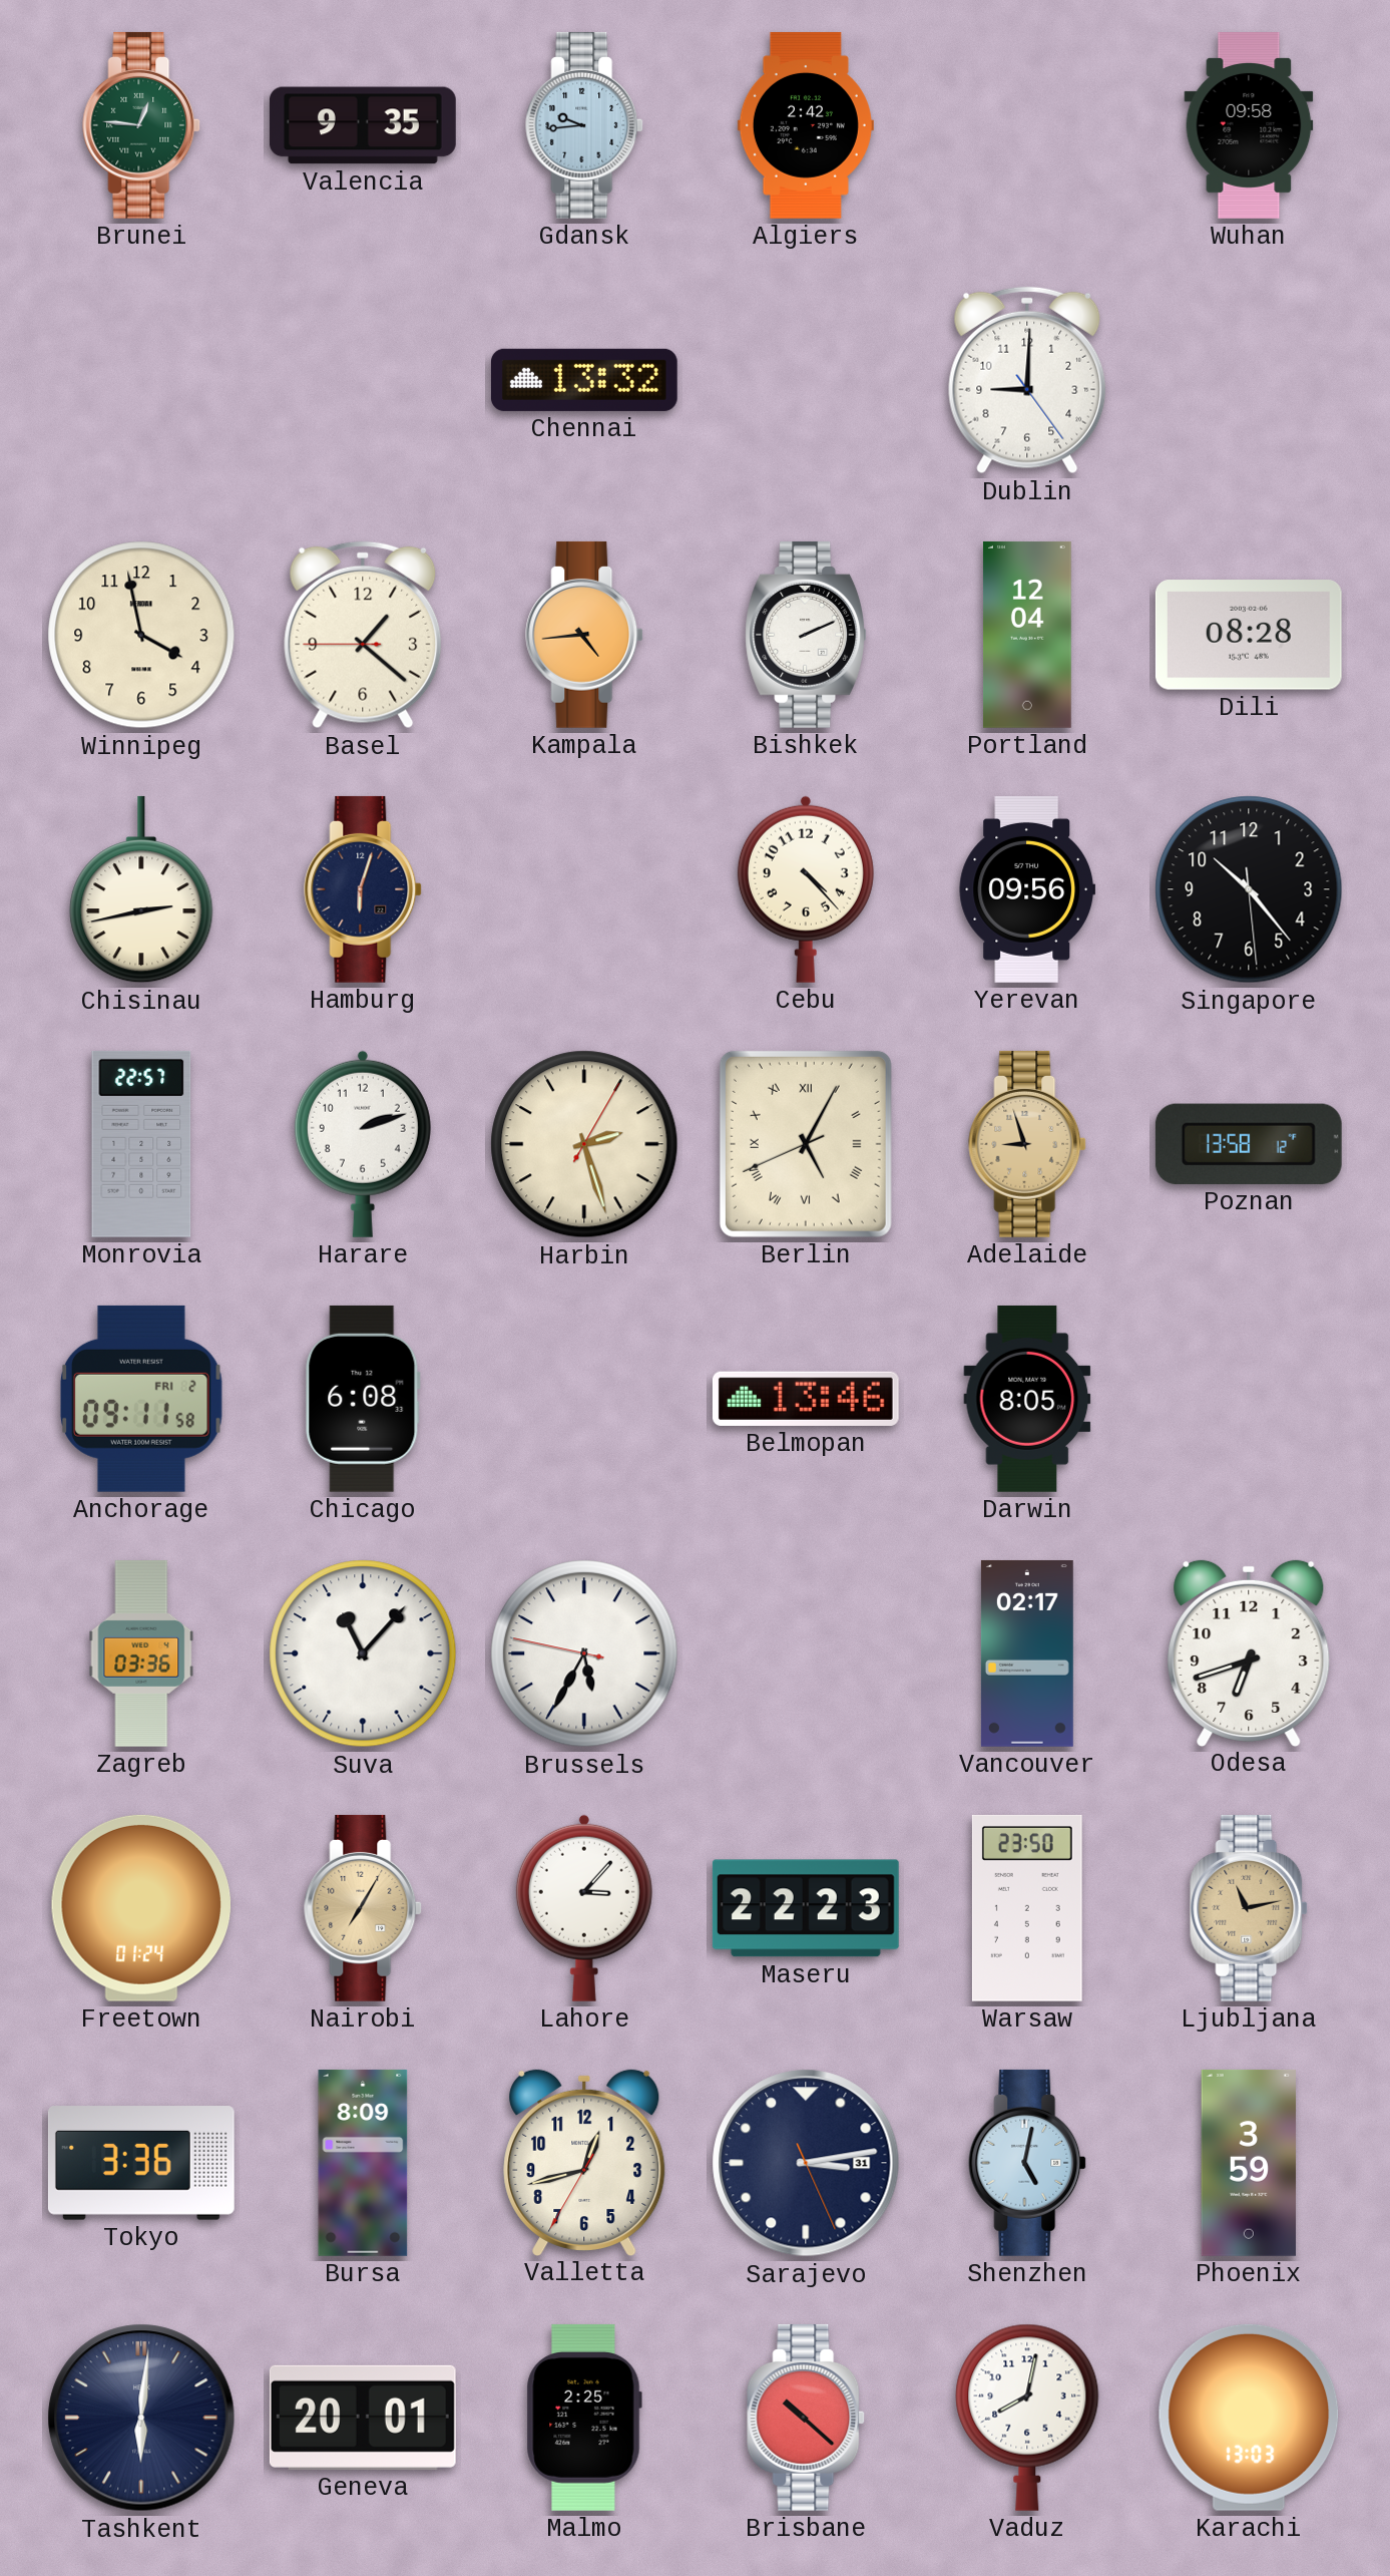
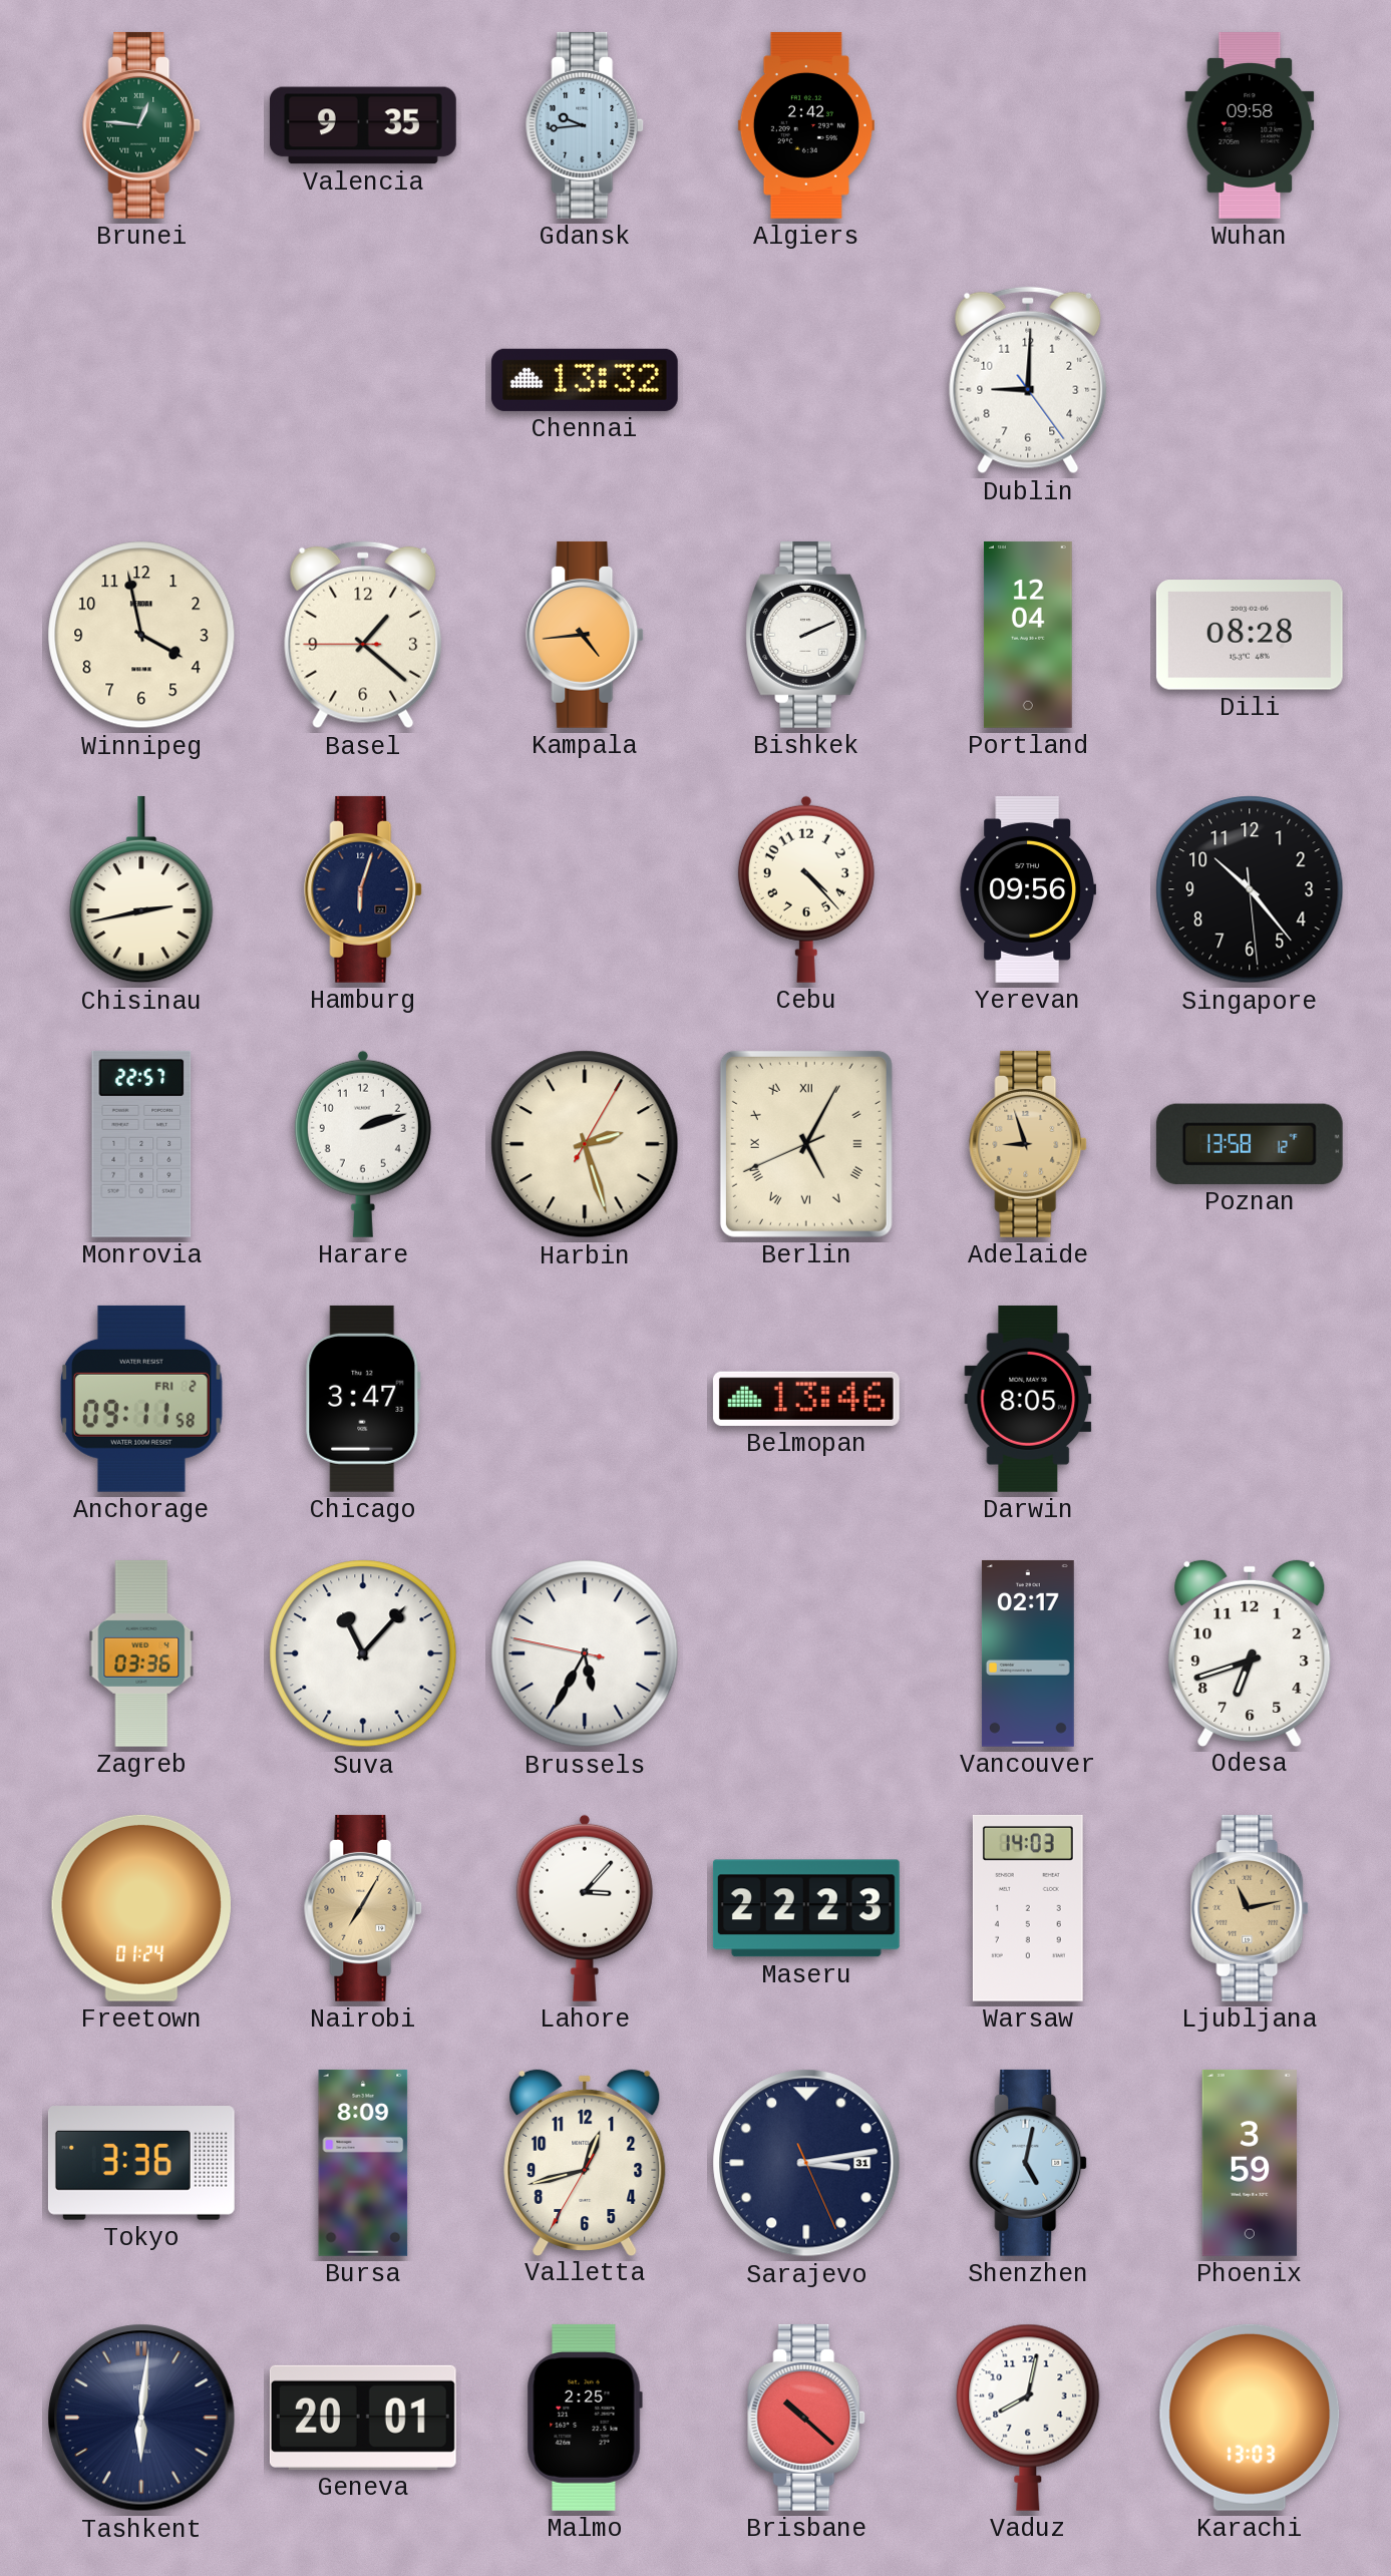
Chicago: 6:08 -> 3:47
Warsaw: 23:50 -> 14:03
